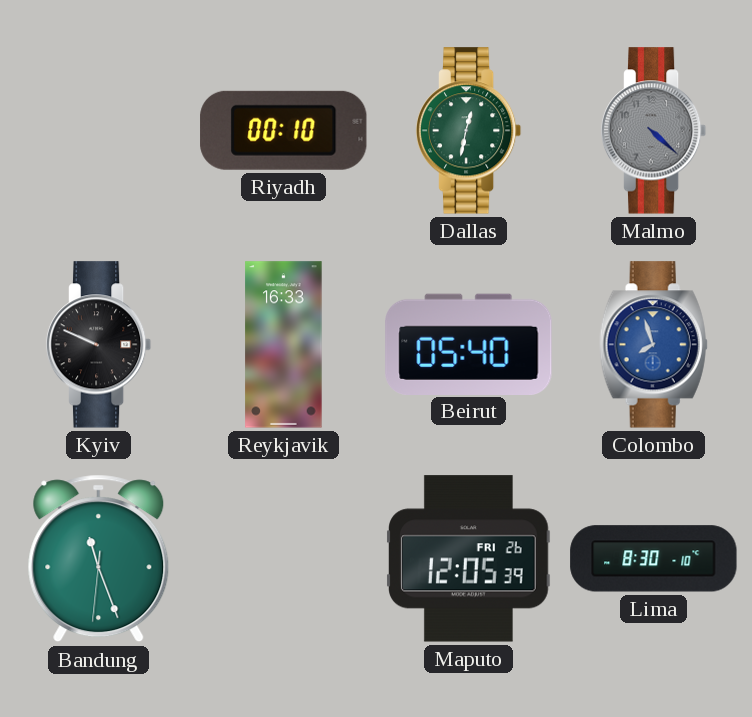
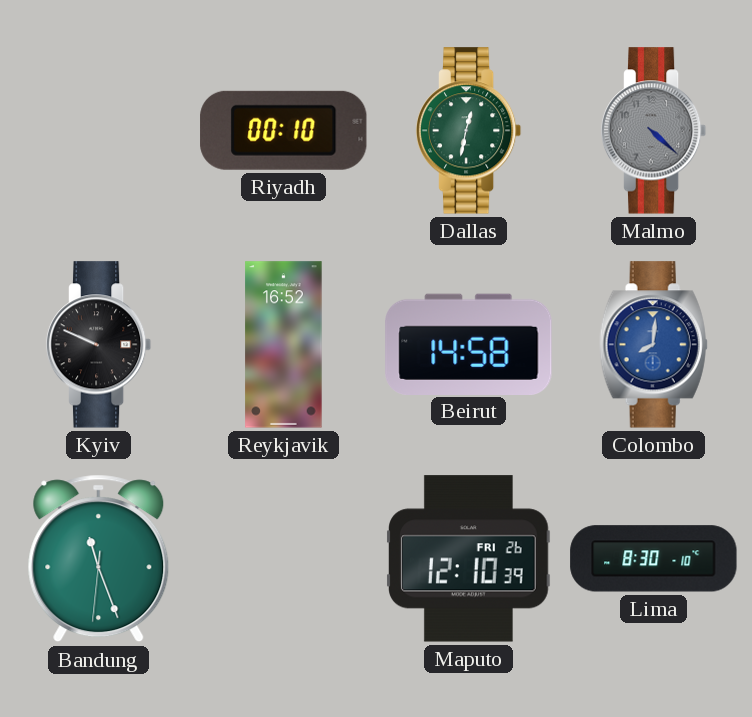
Reykjavik: 16:33 -> 16:52
Beirut: 05:40 -> 14:58
Colombo: 7:57 -> 8:01
Maputo: 12:05 -> 12:10
